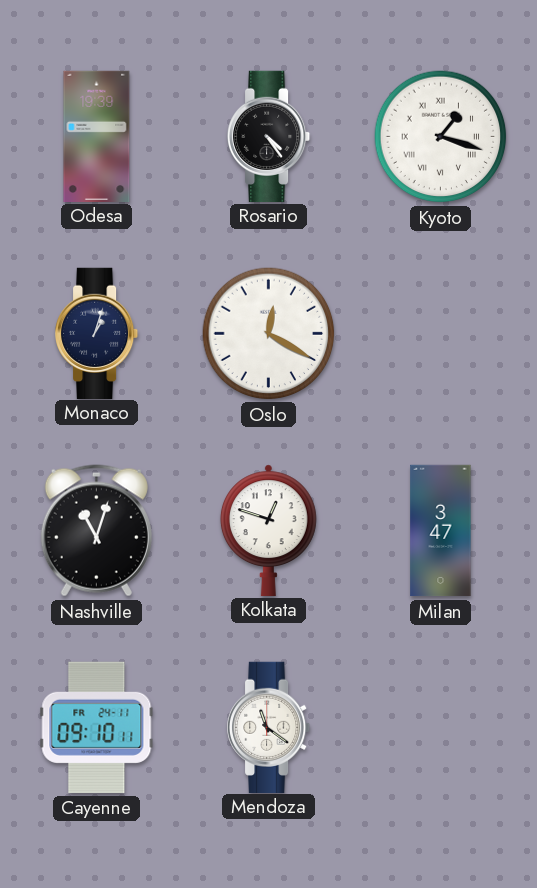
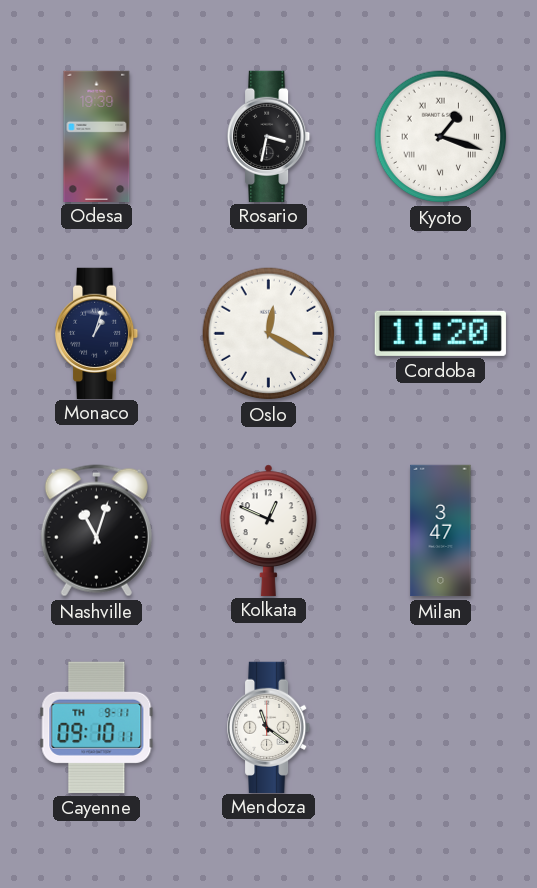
Rosario: 4:24 -> 3:32
Cordoba: none -> 11:20
Kolkata: 12:48 -> 12:49
Cayenne date: FR 24-11 -> TH 9-11
